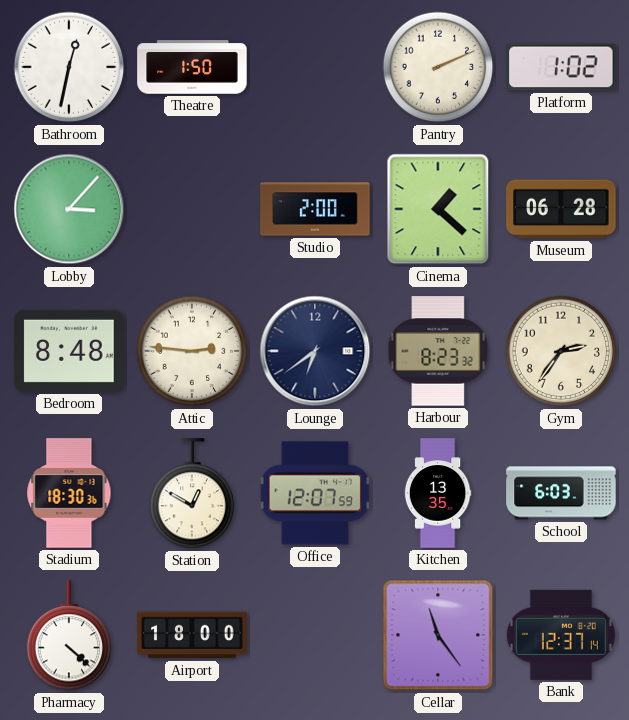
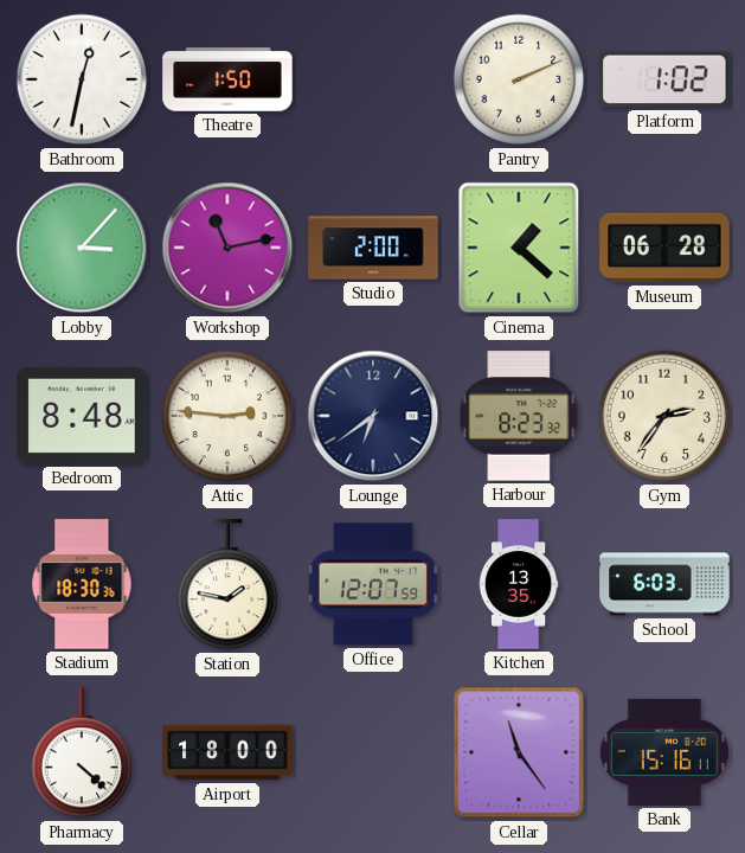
Workshop: none -> 11:13
Station: 12:50 -> 1:47
Bank: 12:37 -> 15:16
